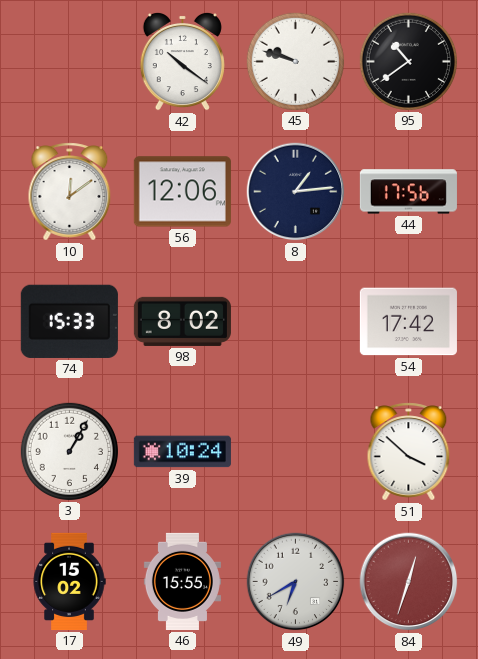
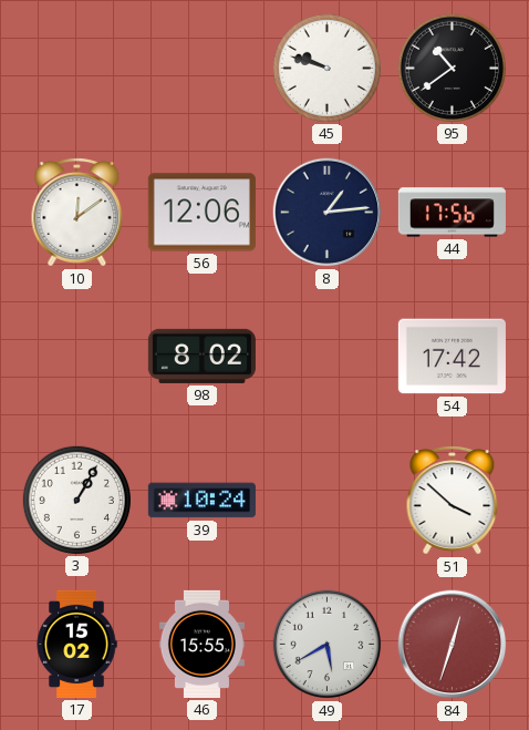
42: 10:21 -> none
74: 15:33 -> none
49: 6:40 -> 5:40
